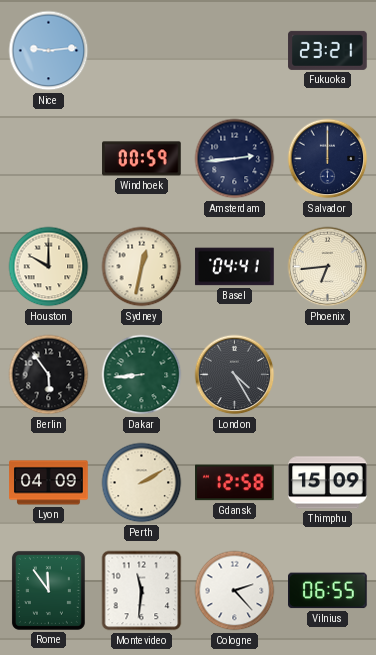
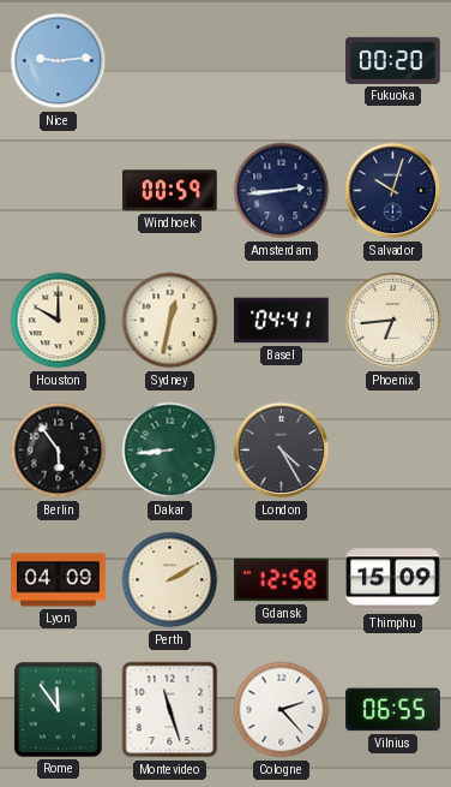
Fukuoka: 23:21 -> 00:20
Salvador: 12:00 -> 10:03
Montevideo: 11:31 -> 11:27
